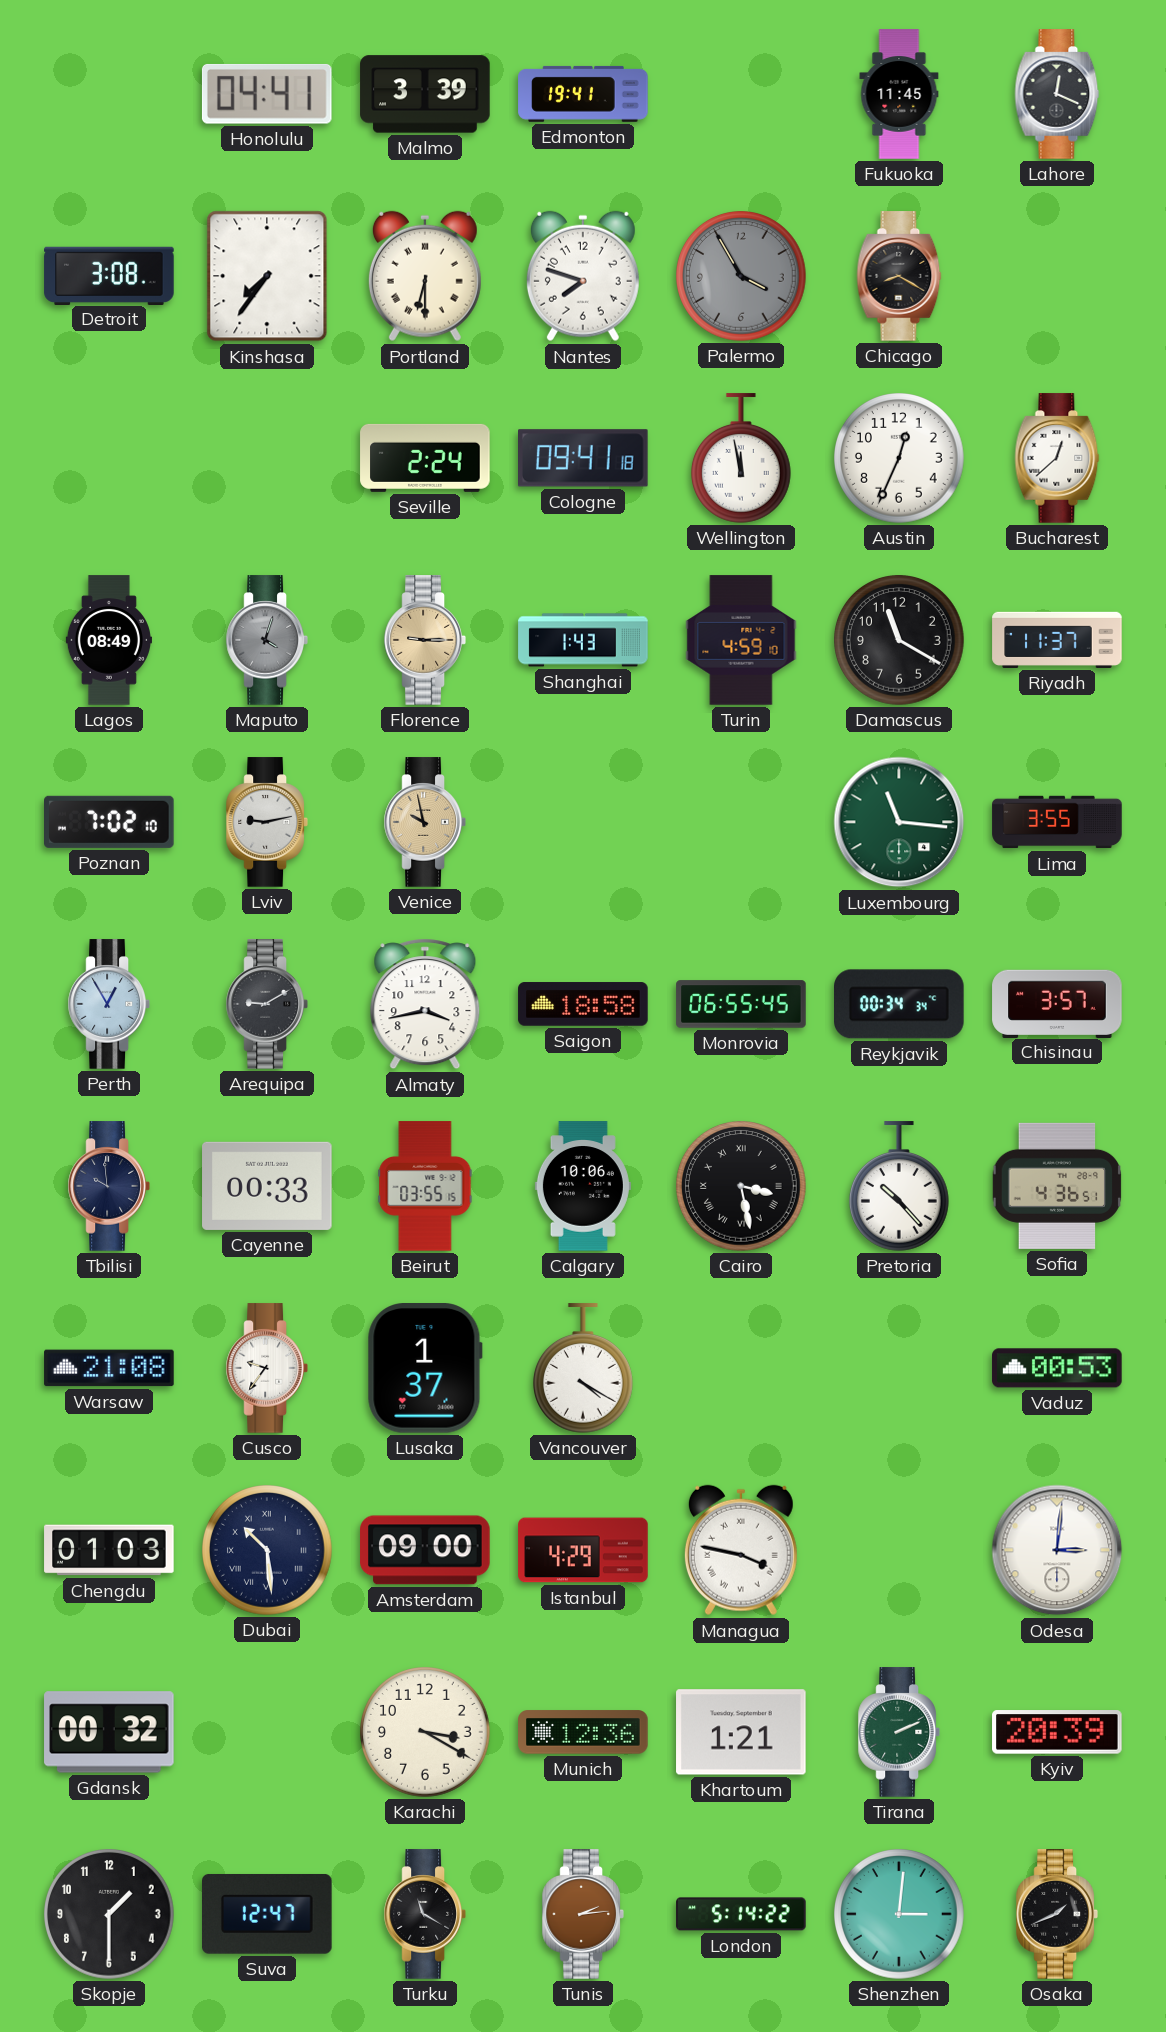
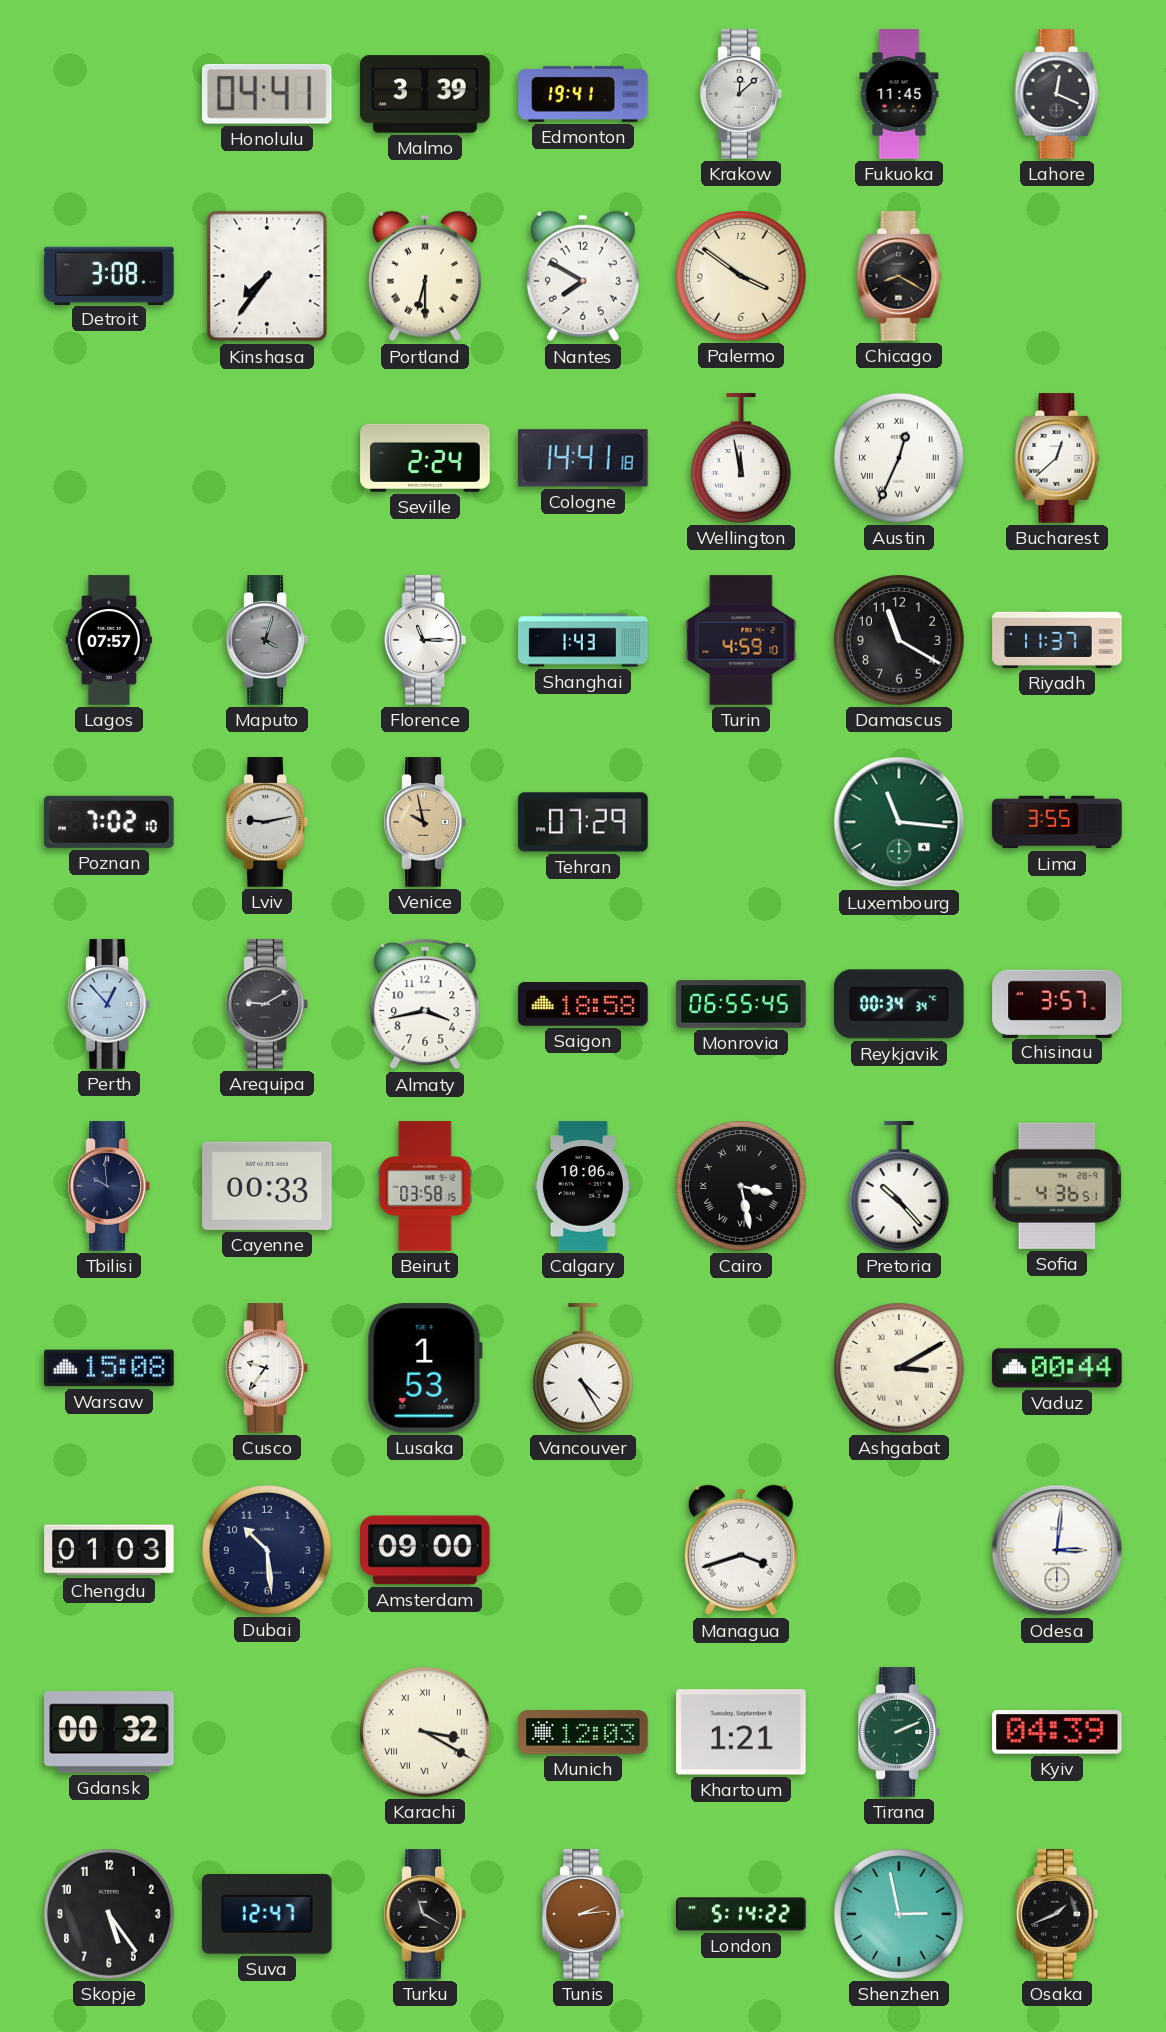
Krakow: none -> 12:08
Nantes: 7:48 -> 7:50
Palermo: 3:55 -> 3:51
Palermo dial: grey -> cream
Cologne: 09:41 -> 14:41
Austin numerals: Arabic -> Roman
Lagos: 08:49 -> 07:57
Florence: 9:15 -> 11:15
Florence dial: champagne -> white
Tehran: none -> 07:29
Perth: 12:55 -> 12:53
Beirut: 03:55 -> 03:58
Warsaw: 21:08 -> 15:08
Lusaka: 1:37 -> 1:53
Vancouver: 4:20 -> 4:25
Ashgabat: none -> 3:10
Vaduz: 00:53 -> 00:44
Dubai numerals: Roman -> Arabic
Istanbul: 4:29 -> none
Managua: 3:47 -> 3:42
Karachi numerals: Arabic -> Roman
Munich: 12:36 -> 12:03
Kyiv: 20:39 -> 04:39
Skopje: 1:30 -> 5:24
Shenzhen: 3:01 -> 2:58
